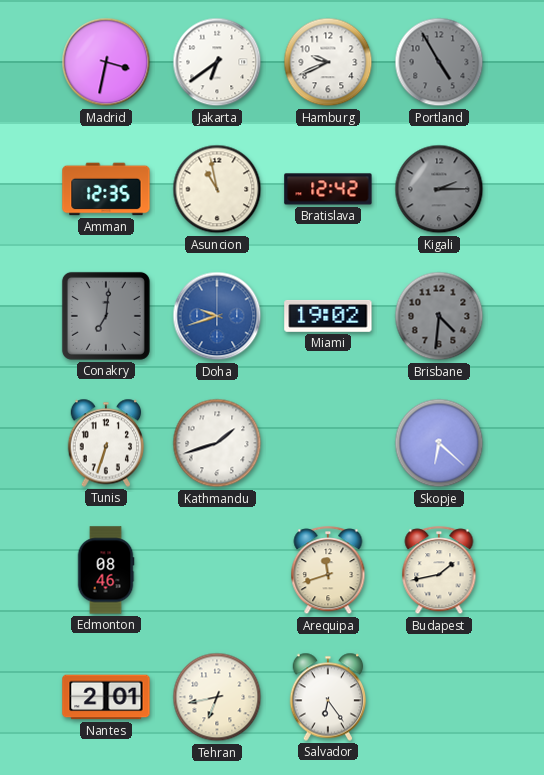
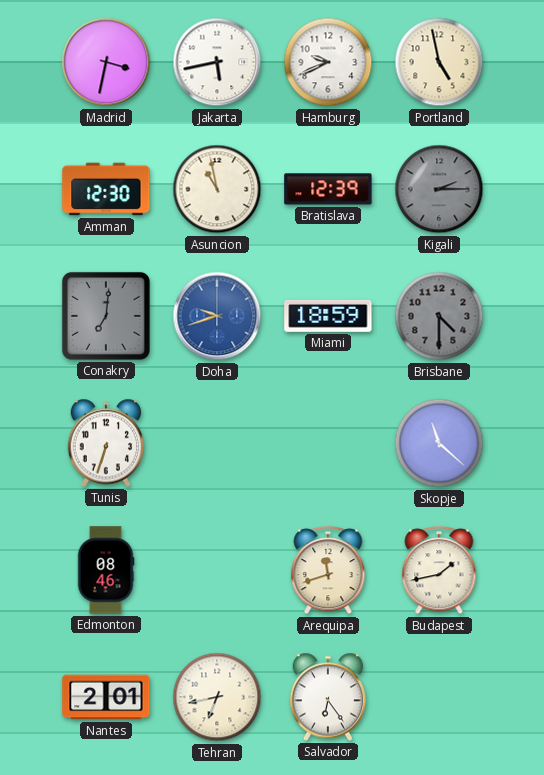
Jakarta: 6:39 -> 5:43
Portland: 4:55 -> 4:58
Portland dial: grey -> cream
Amman: 12:35 -> 12:30
Bratislava: 12:42 -> 12:39
Miami: 19:02 -> 18:59
Brisbane: 4:31 -> 4:30
Kathmandu: 1:42 -> none
Skopje: 6:22 -> 11:22
